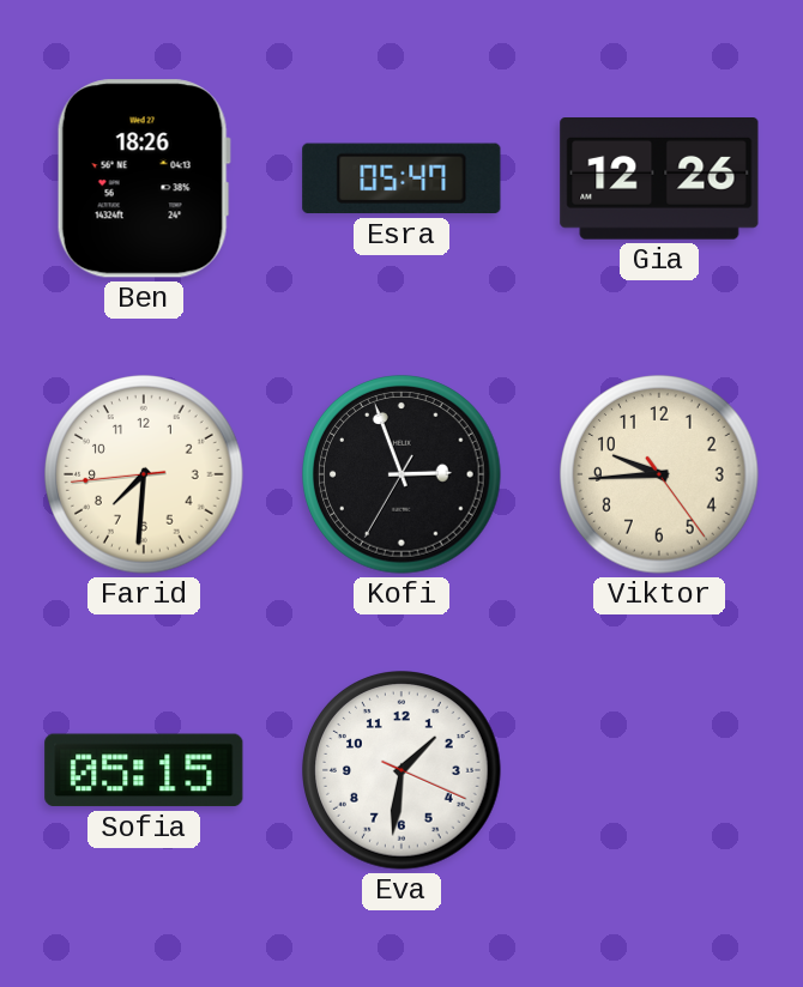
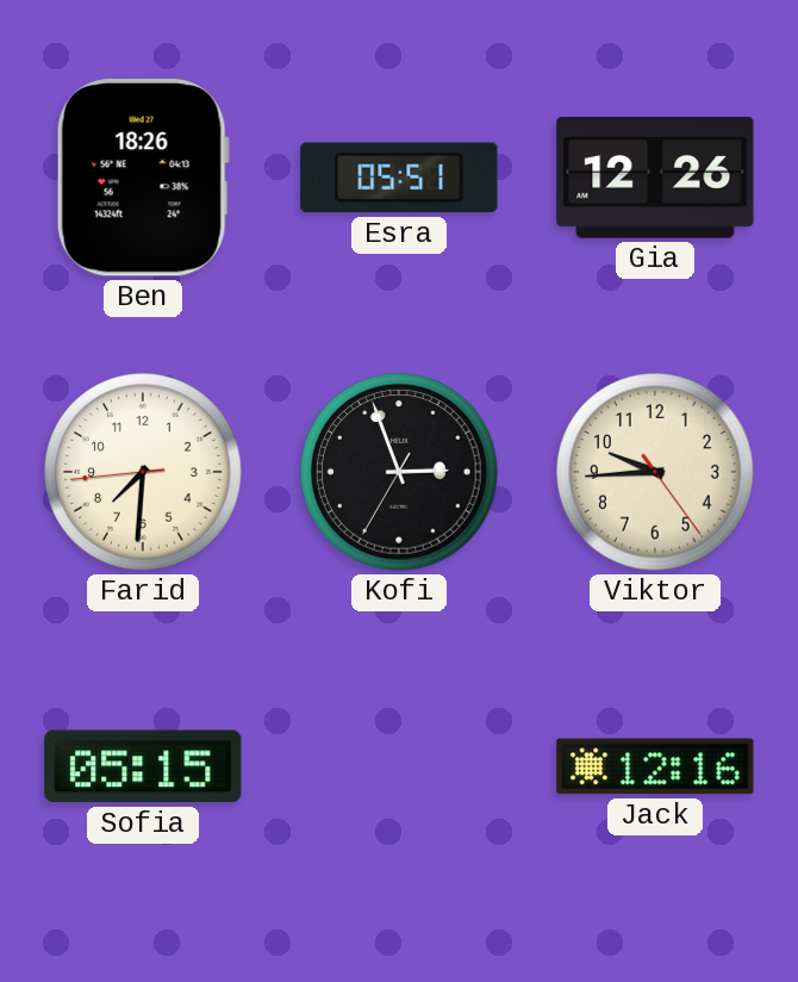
Esra: 05:47 -> 05:51
Eva: 1:31 -> none
Jack: none -> 12:16
